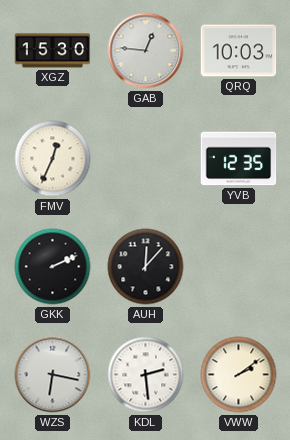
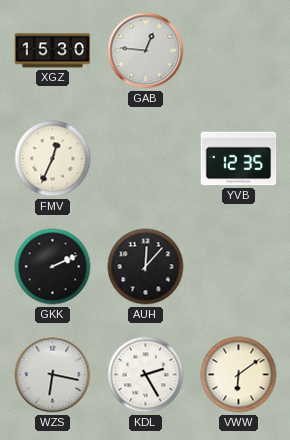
QRQ: 10:03 -> none
KDL: 2:29 -> 2:25
VWW: 2:09 -> 6:09
